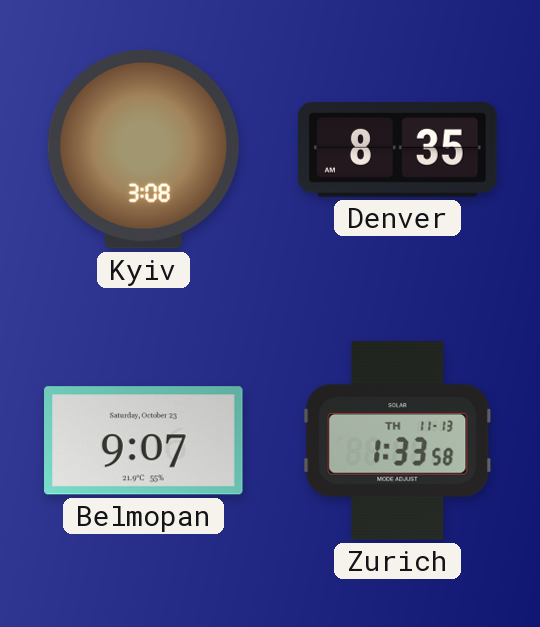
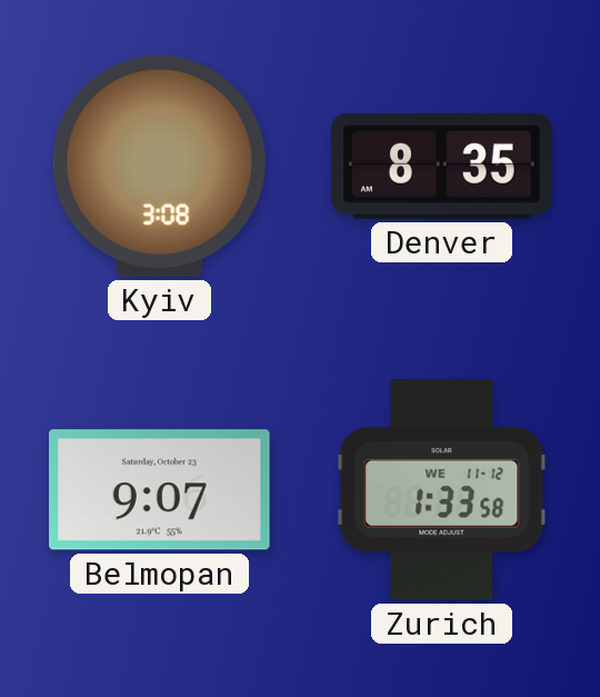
Zurich date: TH 11-13 -> WE 11-12
